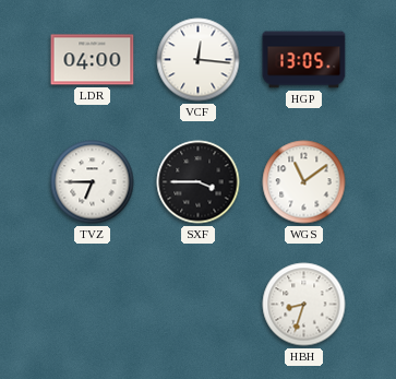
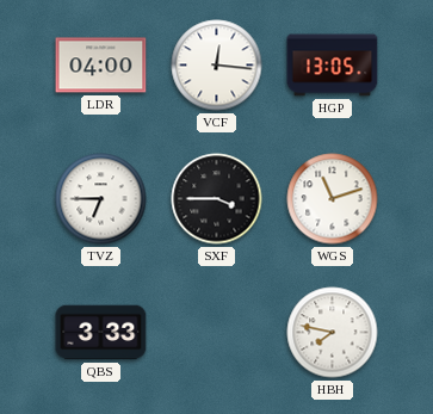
WGS: 11:09 -> 11:12
QBS: none -> 3:33
HBH: 8:33 -> 7:47
